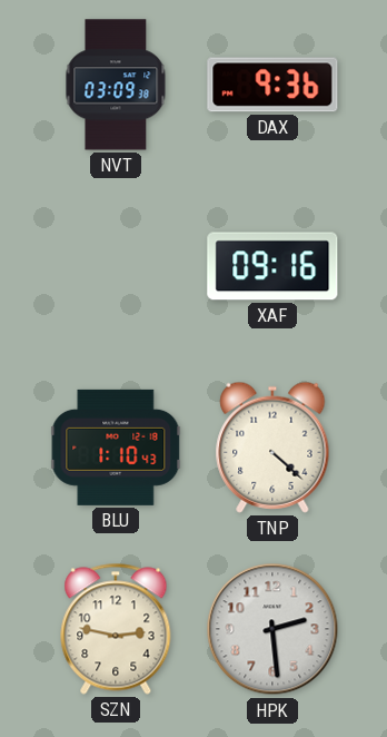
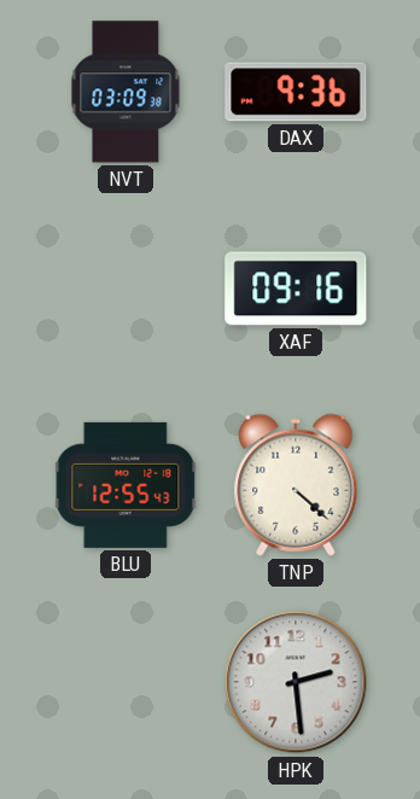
BLU: 1:10 -> 12:55
SZN: 2:47 -> none
